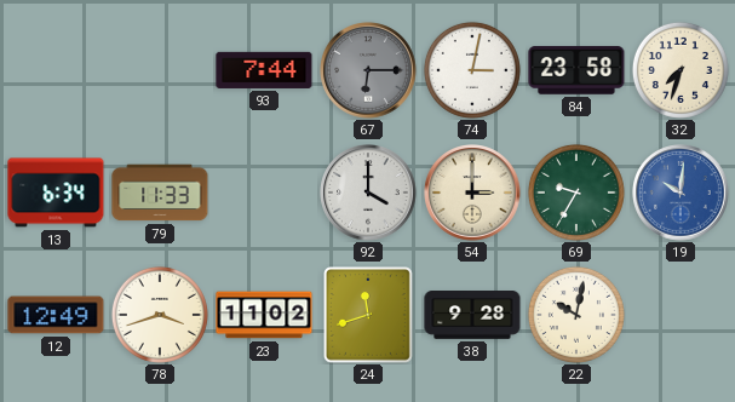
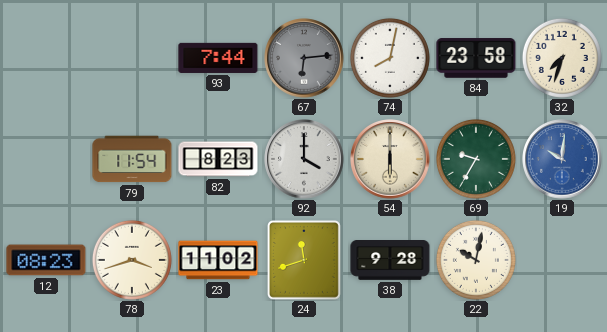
67: 6:15 -> 6:14
74: 3:02 -> 8:02
13: 6:34 -> none
79: 11:33 -> 11:54
82: none -> 8:23
54: 3:00 -> 6:00
12: 12:49 -> 08:23
